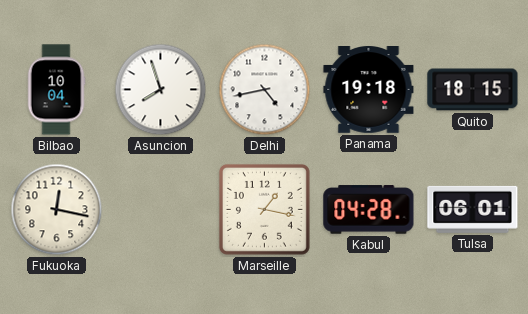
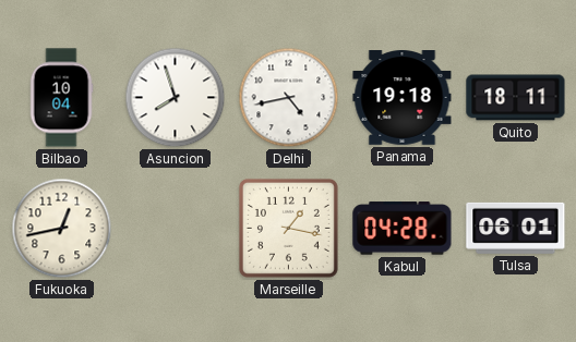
Quito: 18:15 -> 18:11
Fukuoka: 12:17 -> 12:43
